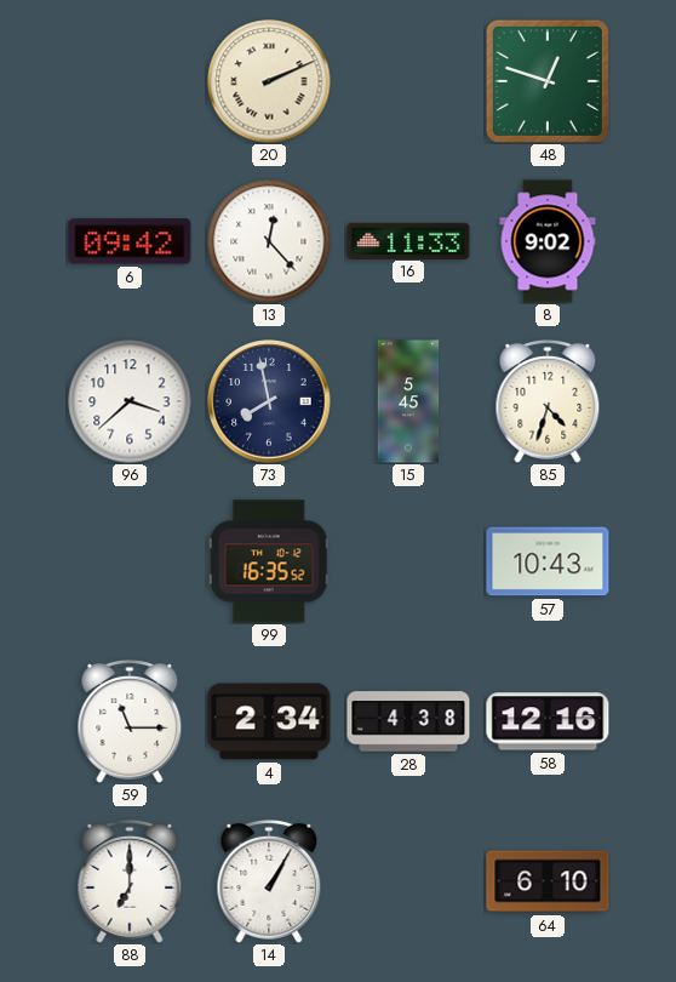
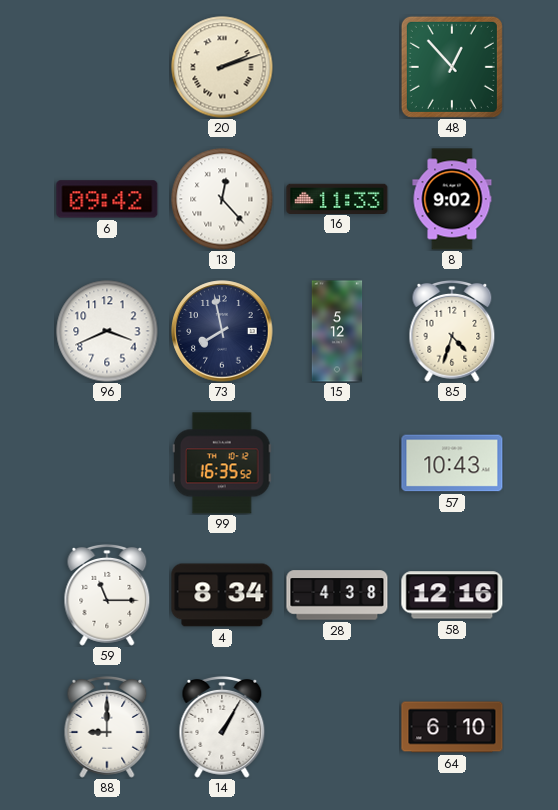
20: 2:11 -> 2:12
48: 12:48 -> 12:53
96: 3:38 -> 3:41
15: 5:45 -> 5:12
4: 2:34 -> 8:34
88: 7:00 -> 9:00
